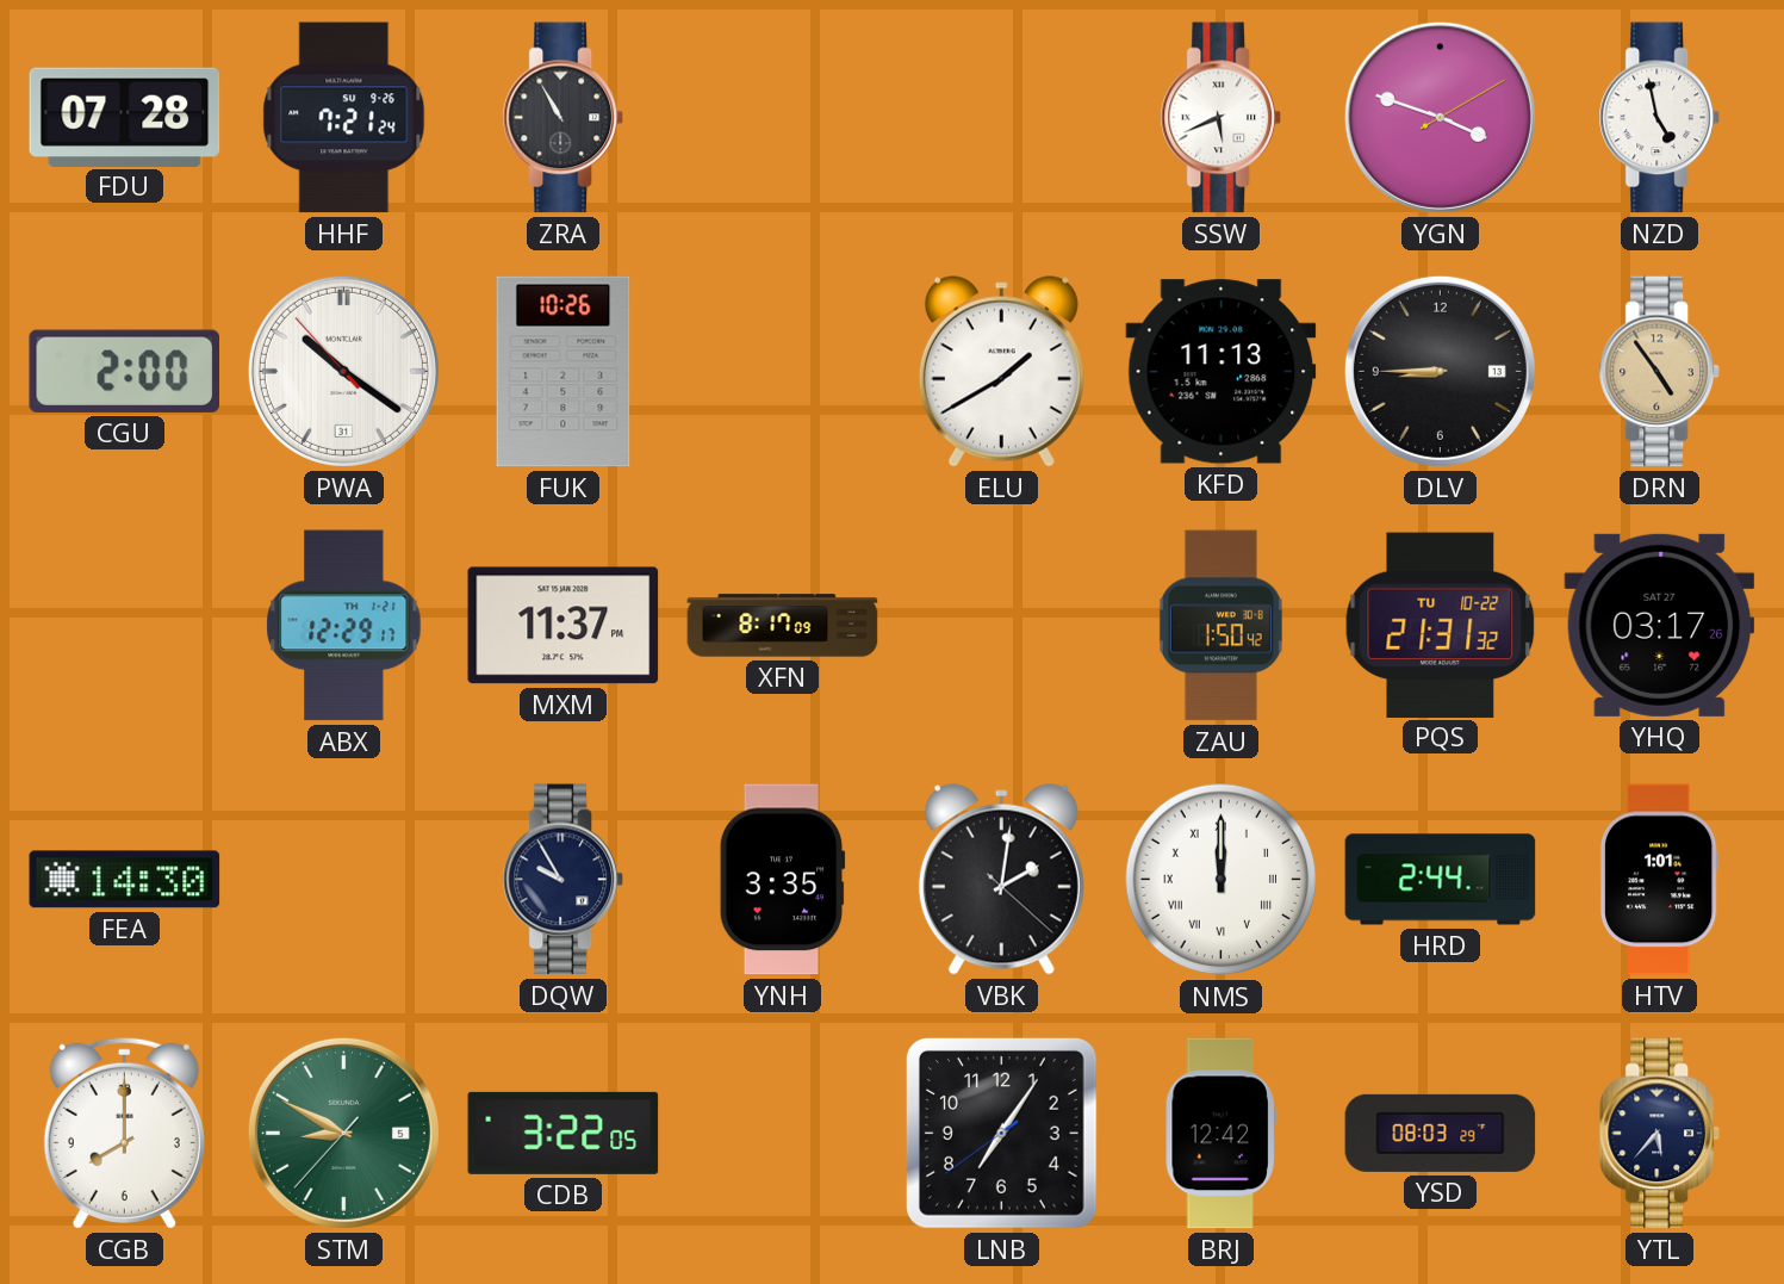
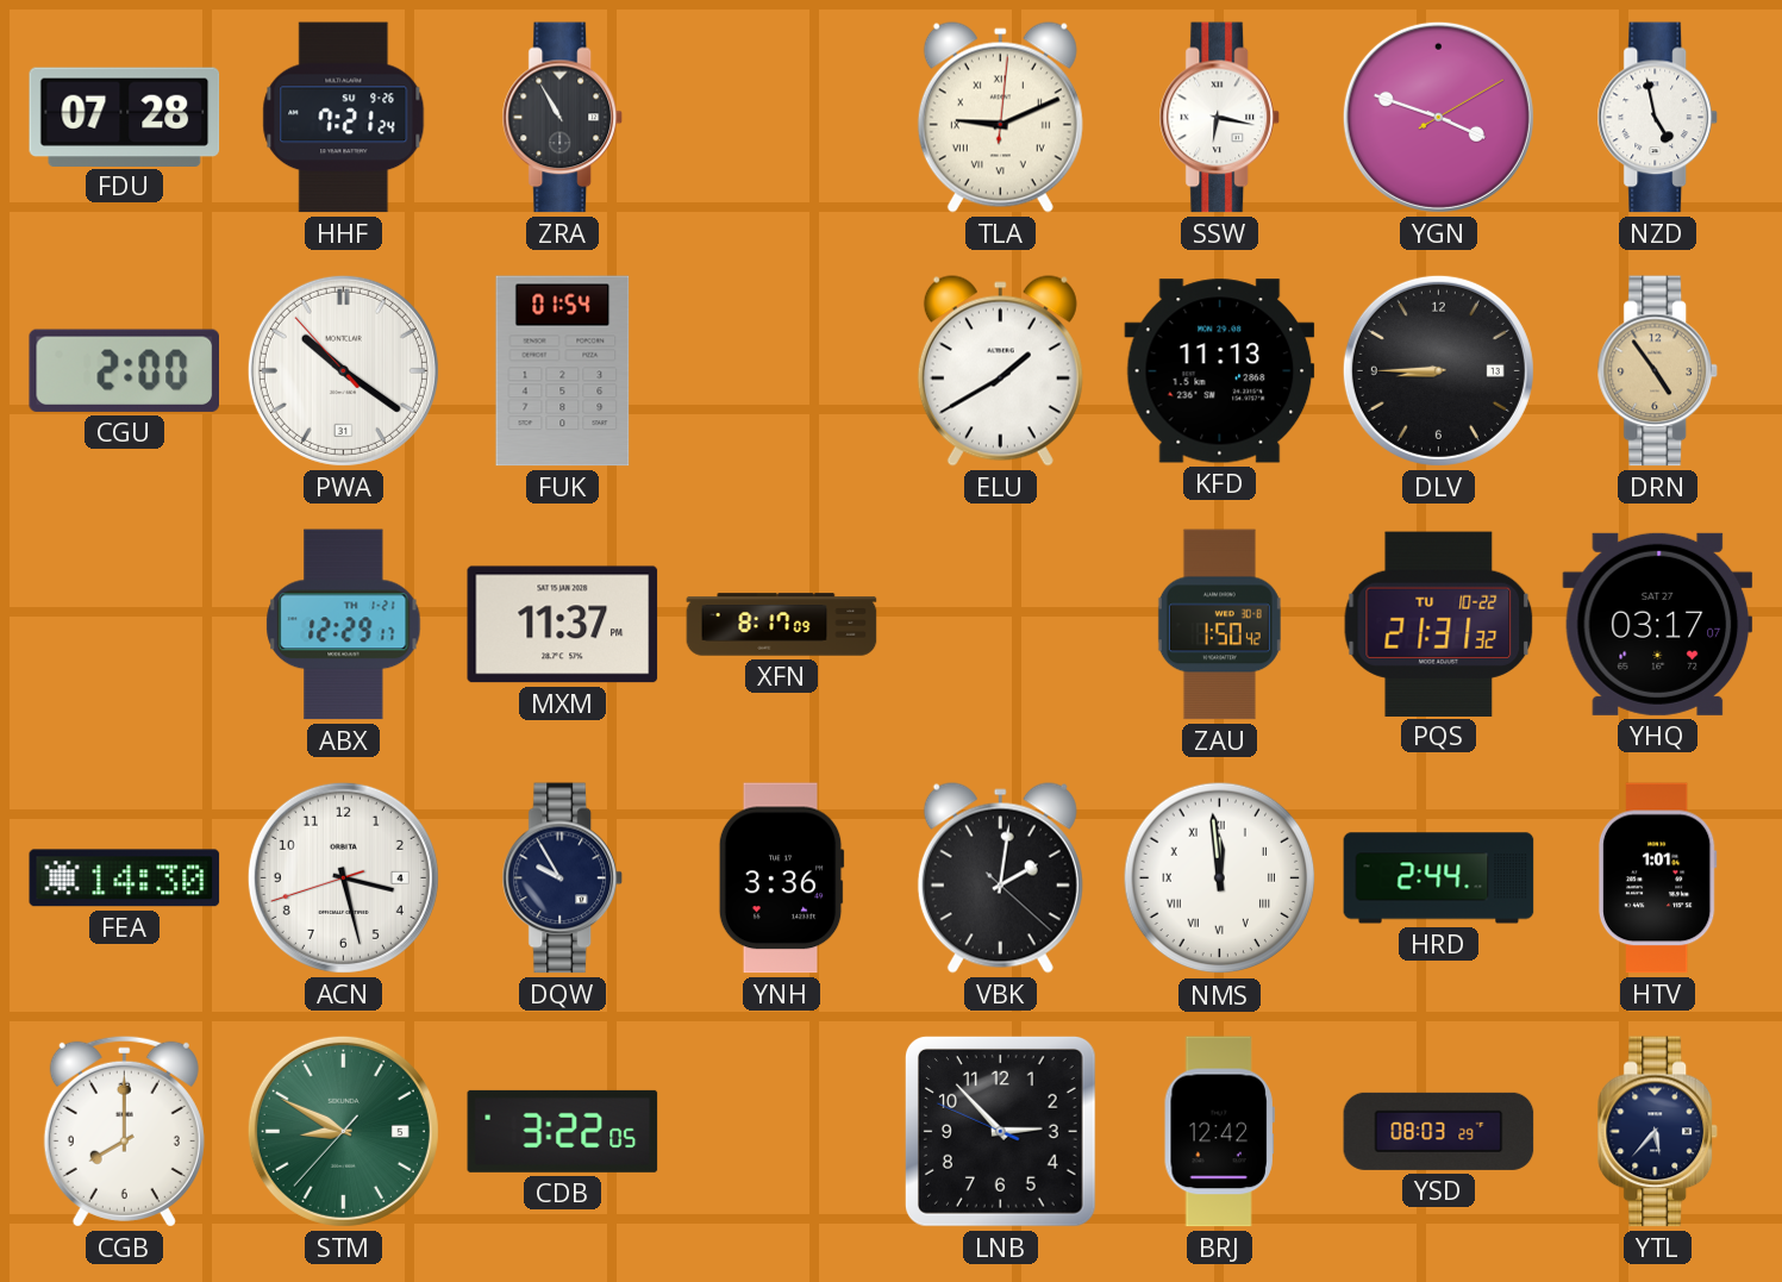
TLA: none -> 9:11
SSW: 5:41 -> 6:17
FUK: 10:26 -> 01:54
YHQ: 03:17:26 -> 03:17:07
ACN: none -> 3:27
YNH: 3:35 -> 3:36
NMS: 12:00 -> 11:59
LNB: 7:05 -> 2:52
